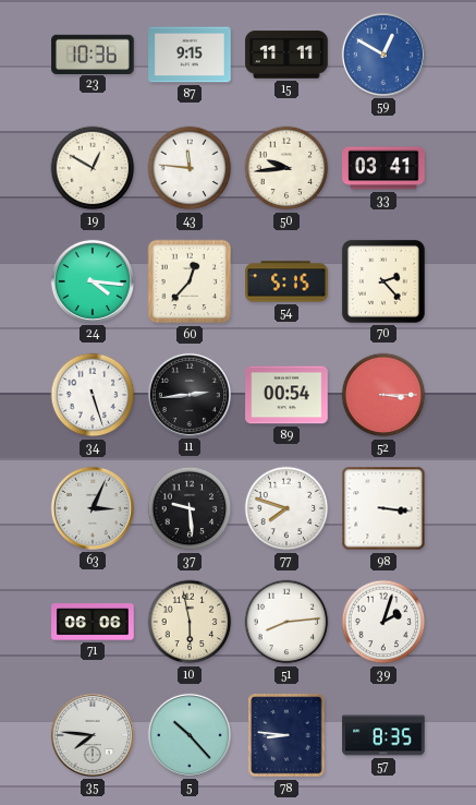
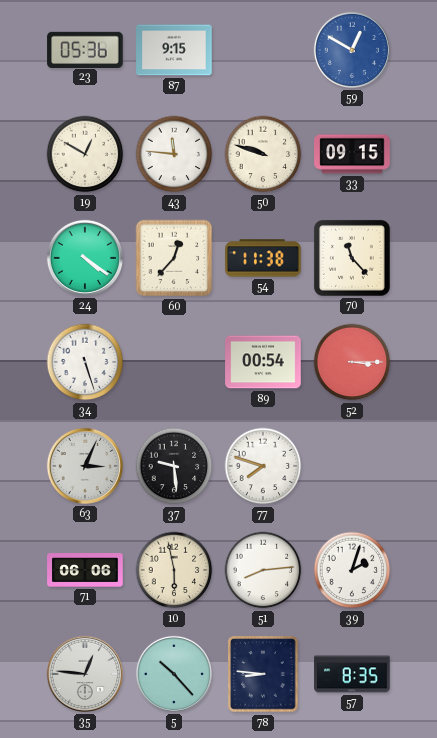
23: 10:36 -> 05:36
15: 11:11 -> none
50: 9:44 -> 9:48
33: 03:41 -> 09:15
24: 4:16 -> 4:21
54: 5:15 -> 11:38
70: 2:23 -> 11:23
11: 2:44 -> none
98: 3:16 -> none
35: 7:46 -> 12:46
